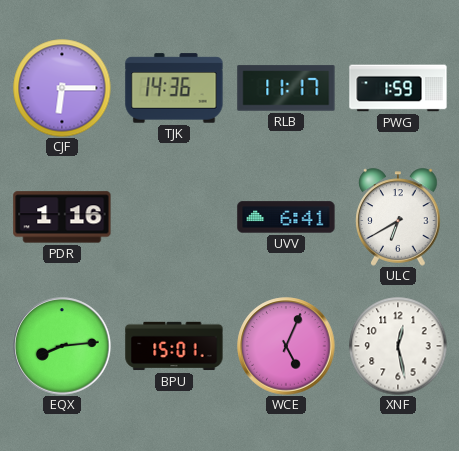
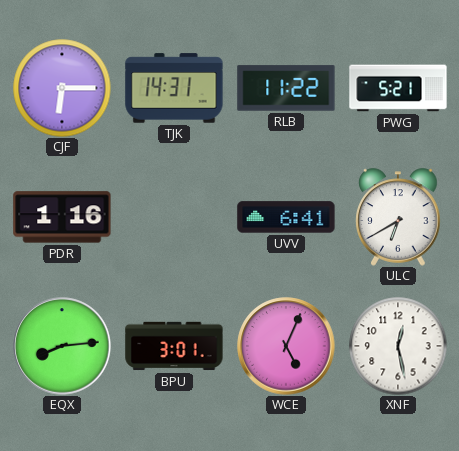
TJK: 14:36 -> 14:31
RLB: 11:17 -> 11:22
PWG: 1:59 -> 5:21
BPU: 15:01 -> 3:01
